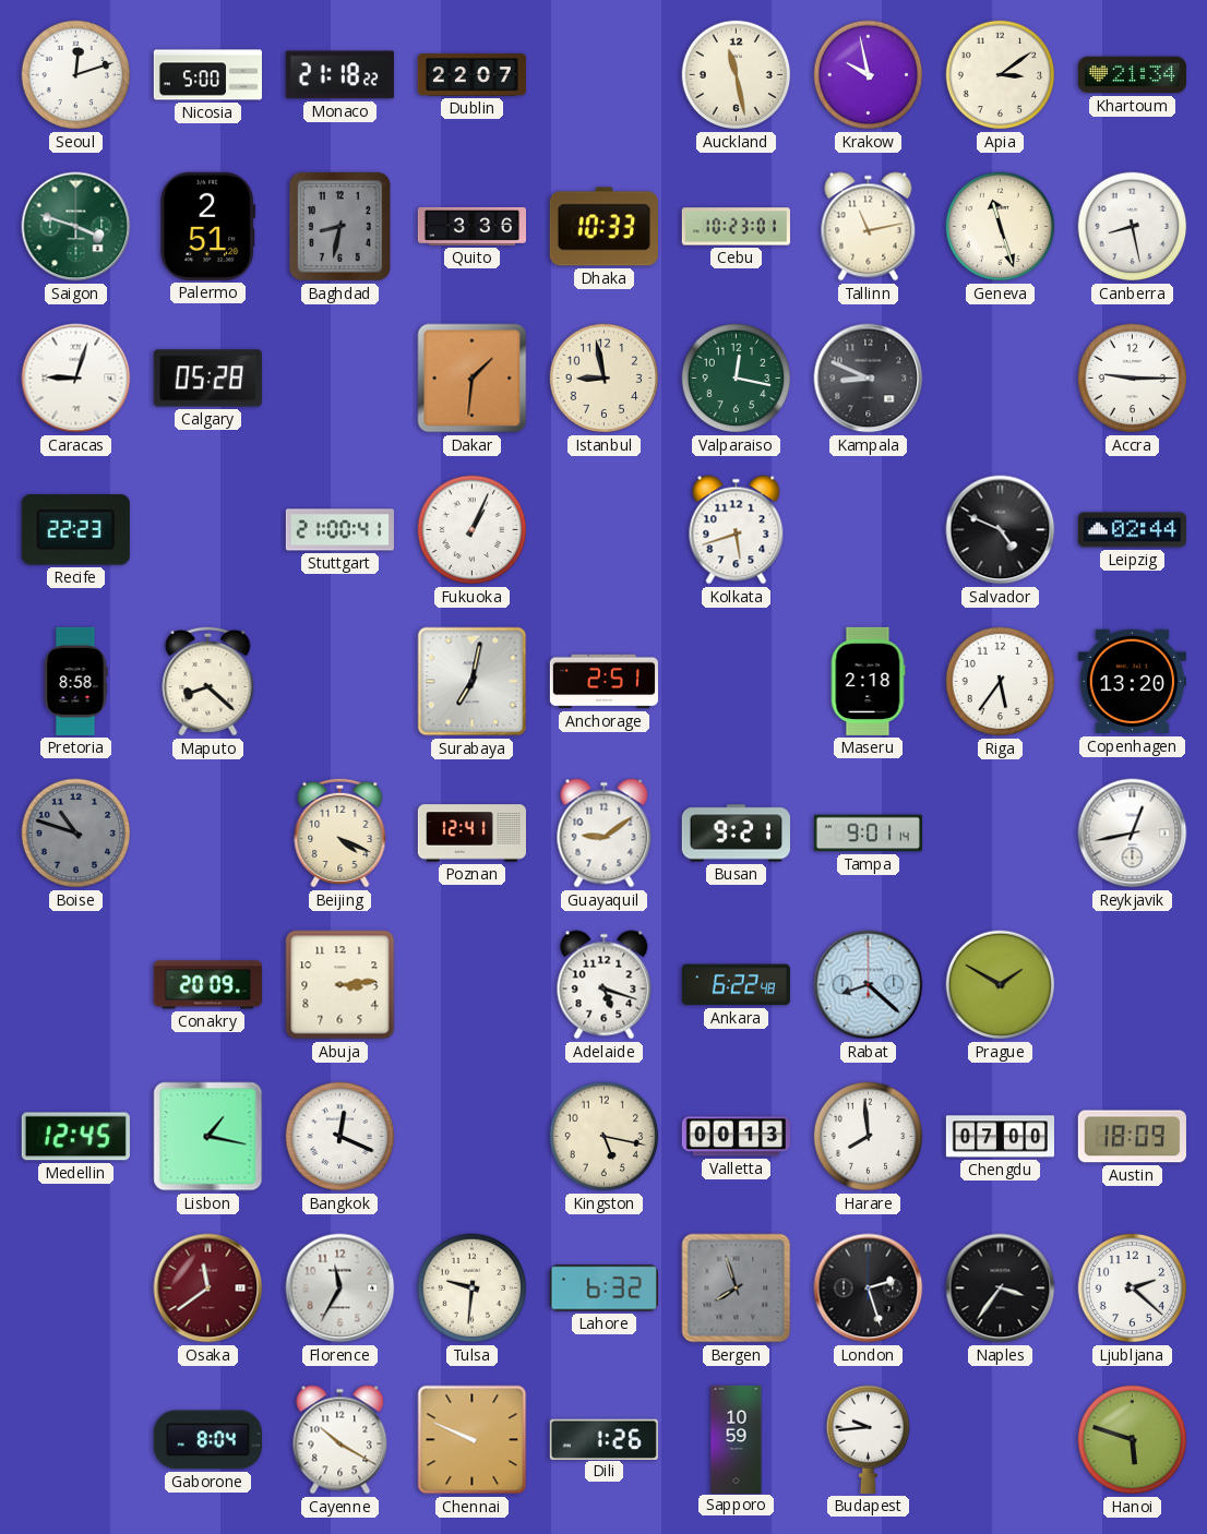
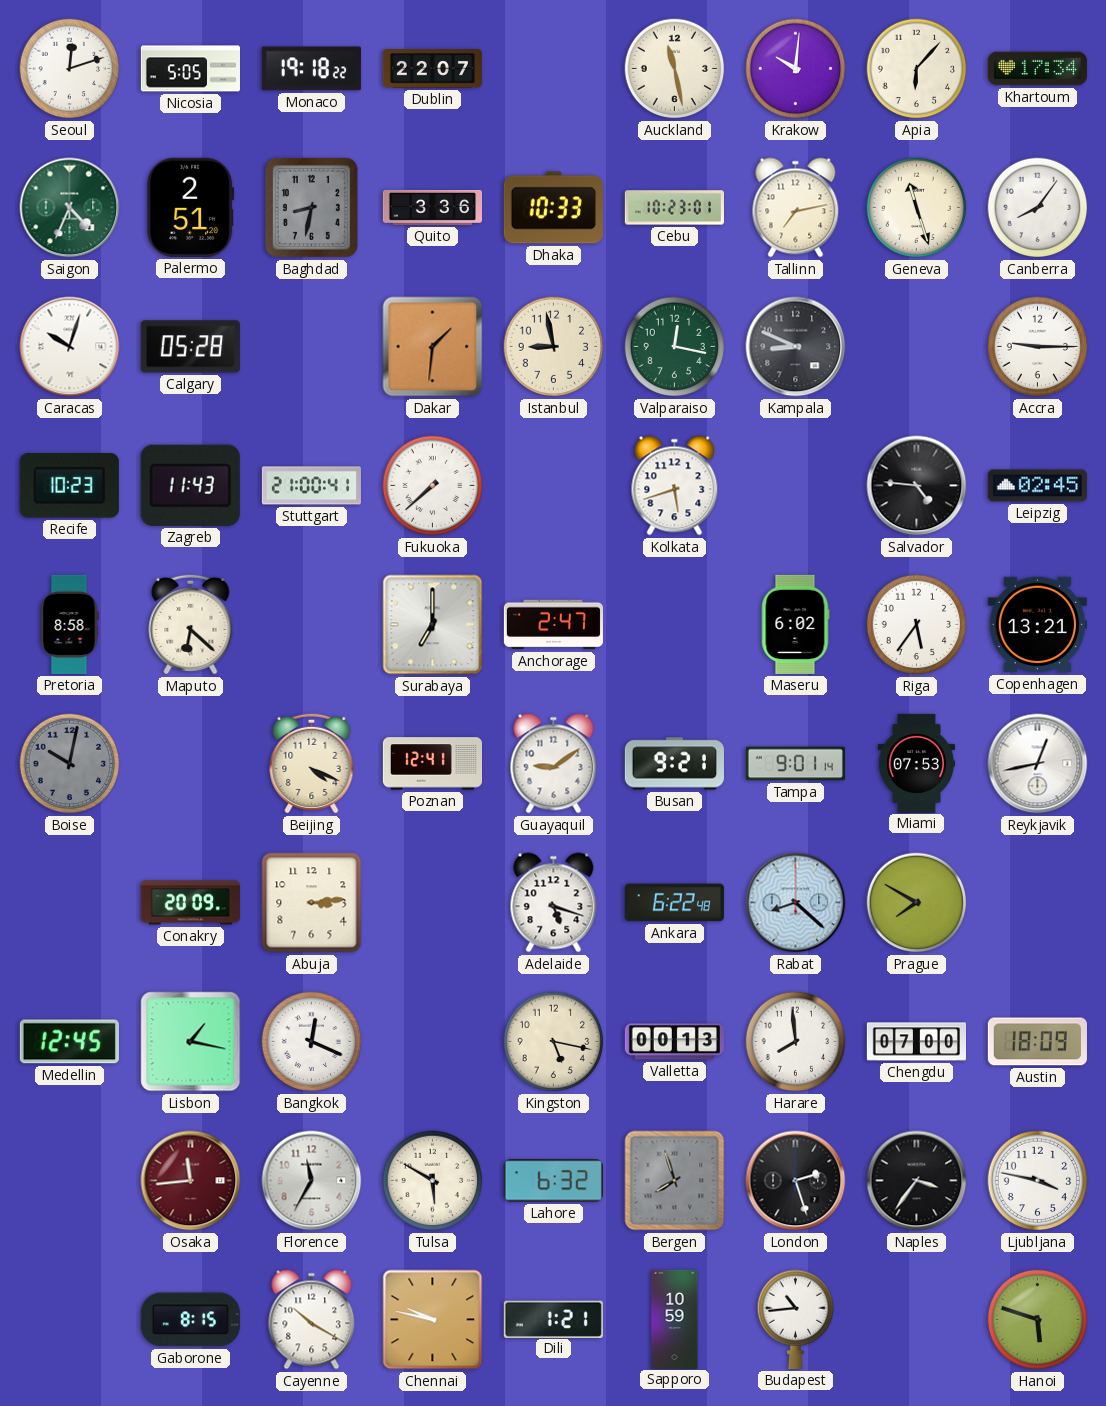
Nicosia: 5:00 -> 5:05
Monaco: 21:18 -> 19:18
Krakow: 9:58 -> 10:01
Apia: 3:09 -> 6:07
Khartoum: 21:34 -> 17:34
Saigon: 3:48 -> 4:34
Tallinn: 11:13 -> 7:13
Canberra: 8:28 -> 8:06
Caracas: 9:03 -> 10:03
Recife: 22:23 -> 10:23
Zagreb: none -> 11:43
Fukuoka: 1:04 -> 7:38
Salvador: 4:49 -> 4:46
Leipzig: 02:44 -> 02:45
Maputo: 8:22 -> 6:22
Surabaya: 7:02 -> 7:00
Anchorage: 2:51 -> 2:47
Maseru: 2:18 -> 6:02
Copenhagen: 13:20 -> 13:21
Boise: 10:48 -> 10:02
Miami: none -> 07:53
Prague: 1:50 -> 7:50
Osaka: 11:39 -> 11:44
Tulsa: 9:31 -> 5:50
Ljubljana: 2:22 -> 3:47
Gaborone: 8:04 -> 8:15
Chennai: 9:49 -> 9:47
Dili: 1:26 -> 1:21
Budapest: 9:44 -> 10:44
